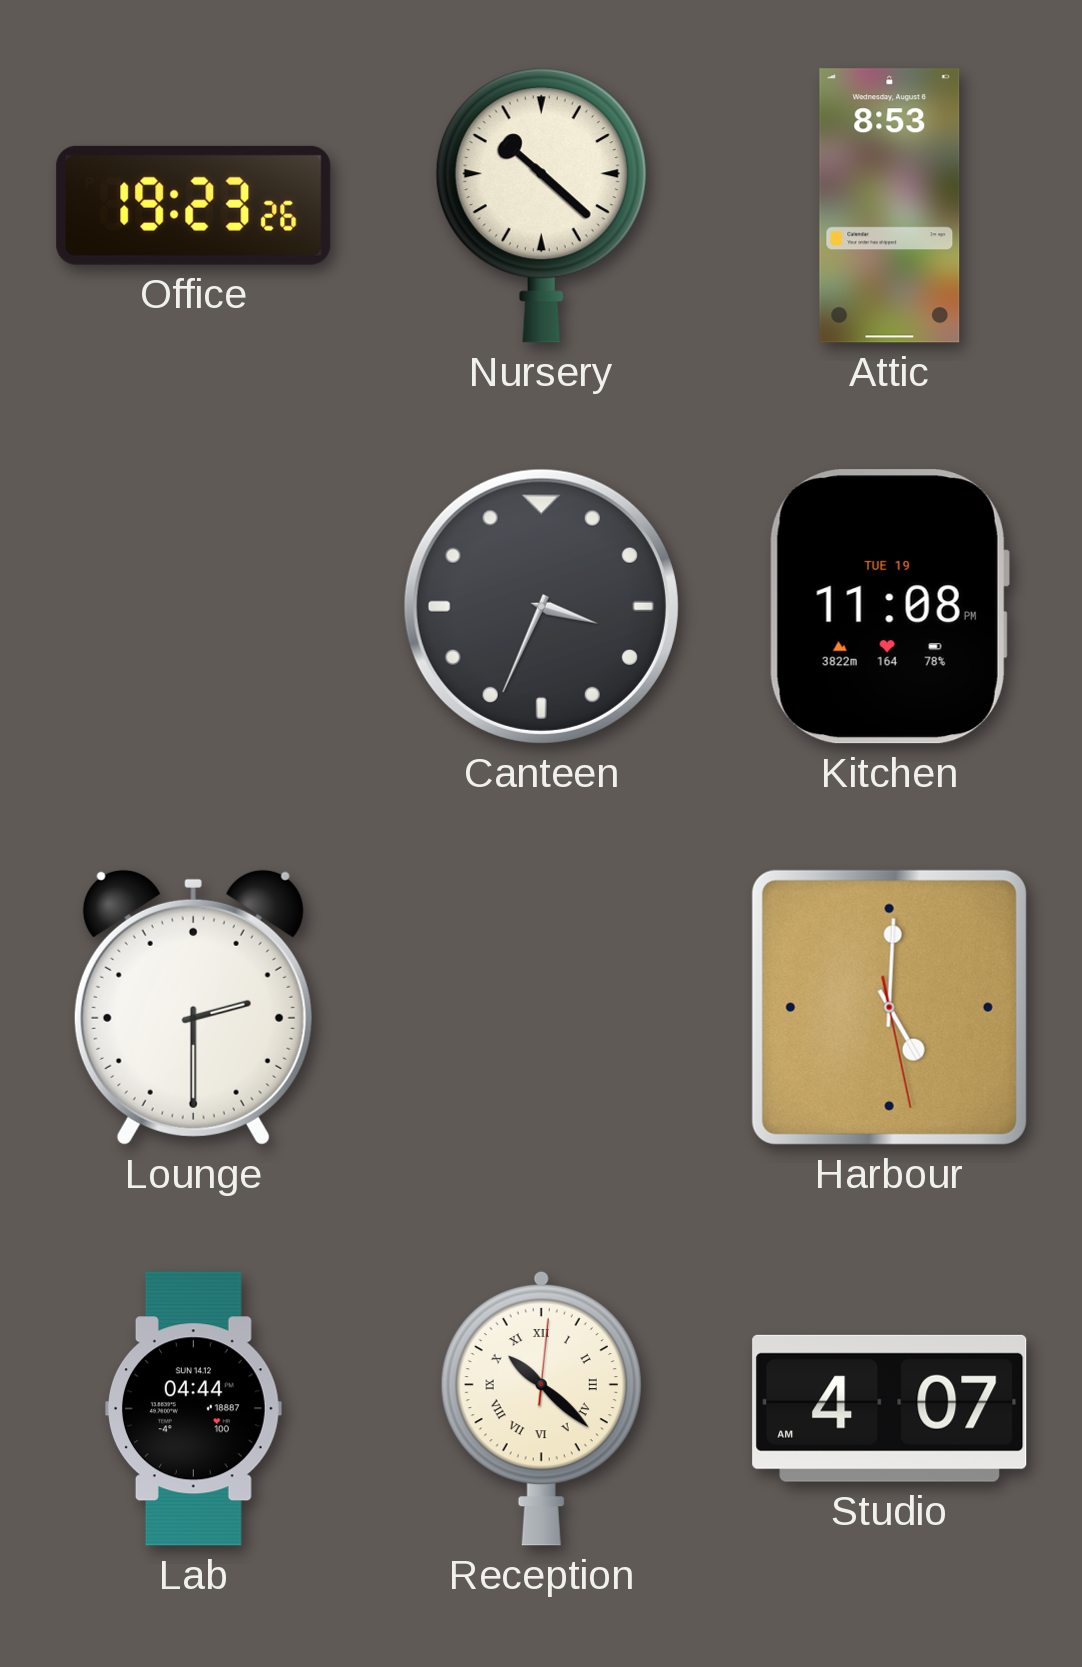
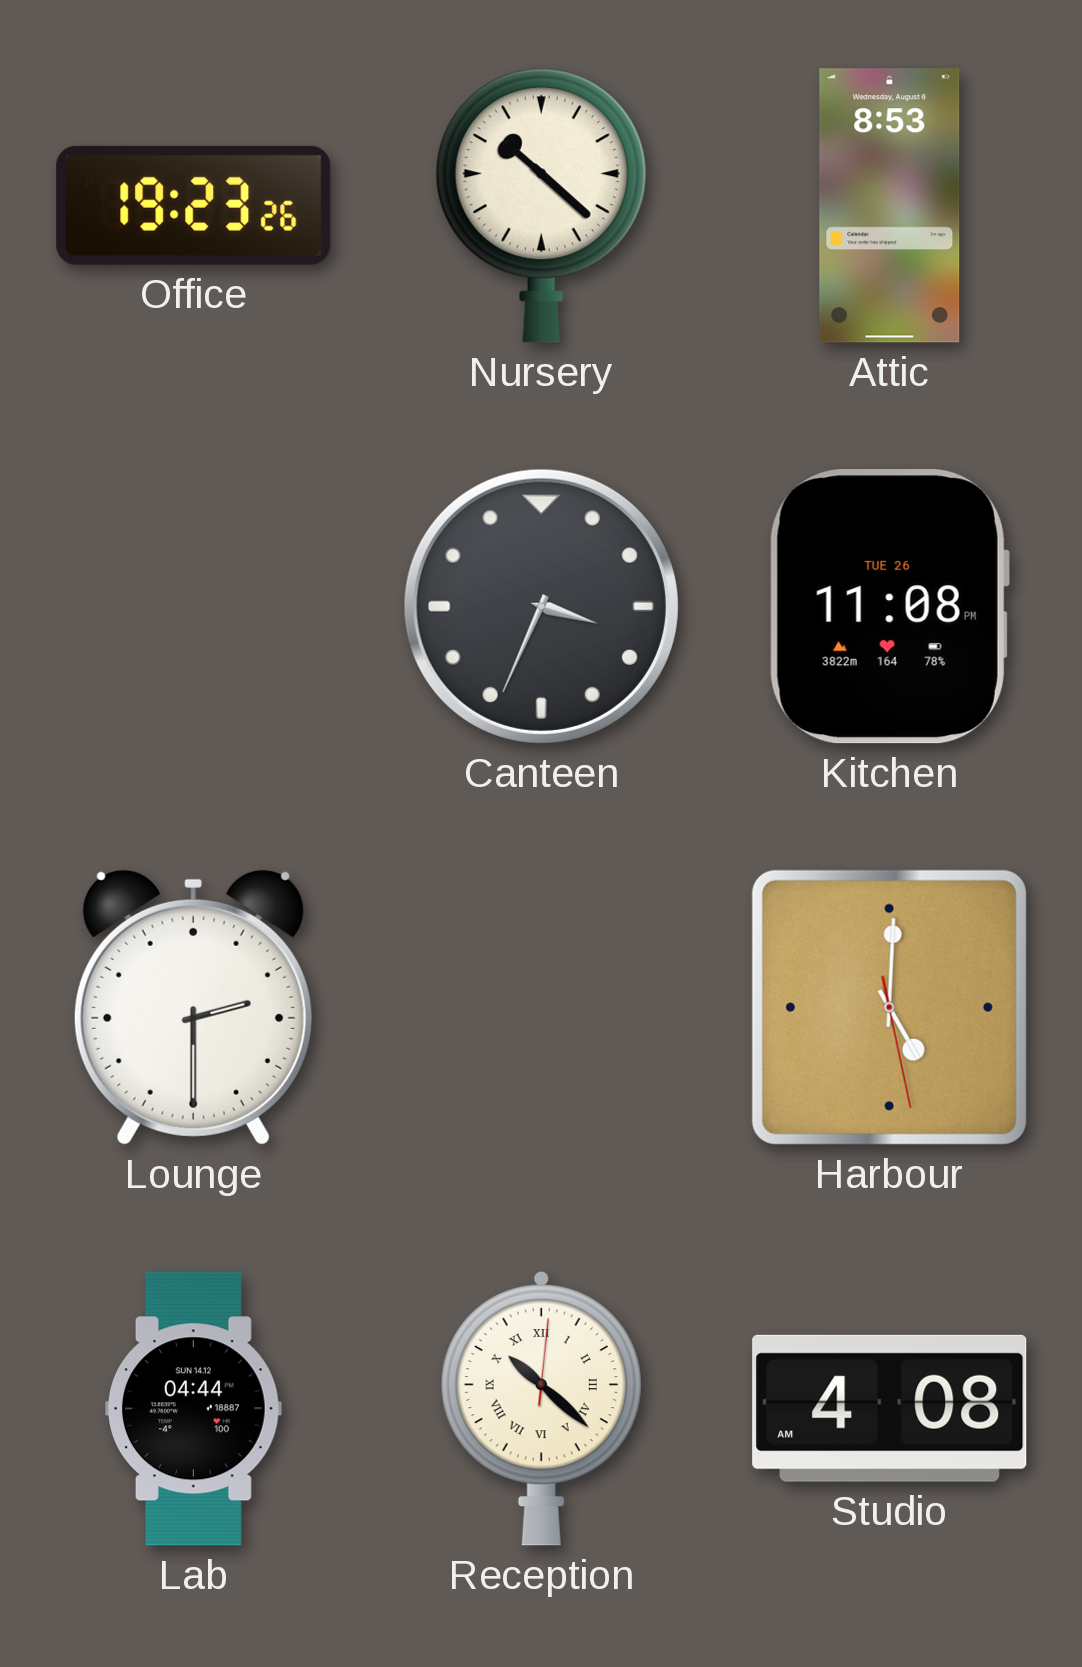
Kitchen date: TUE 19 -> TUE 26
Studio: 4:07 -> 4:08
